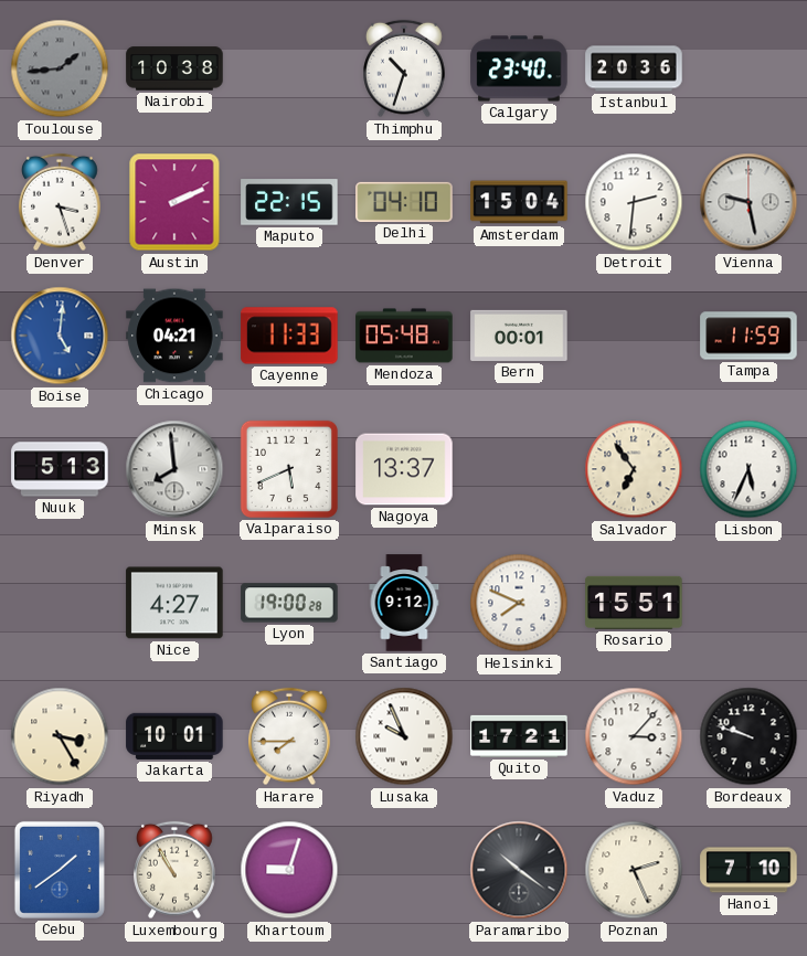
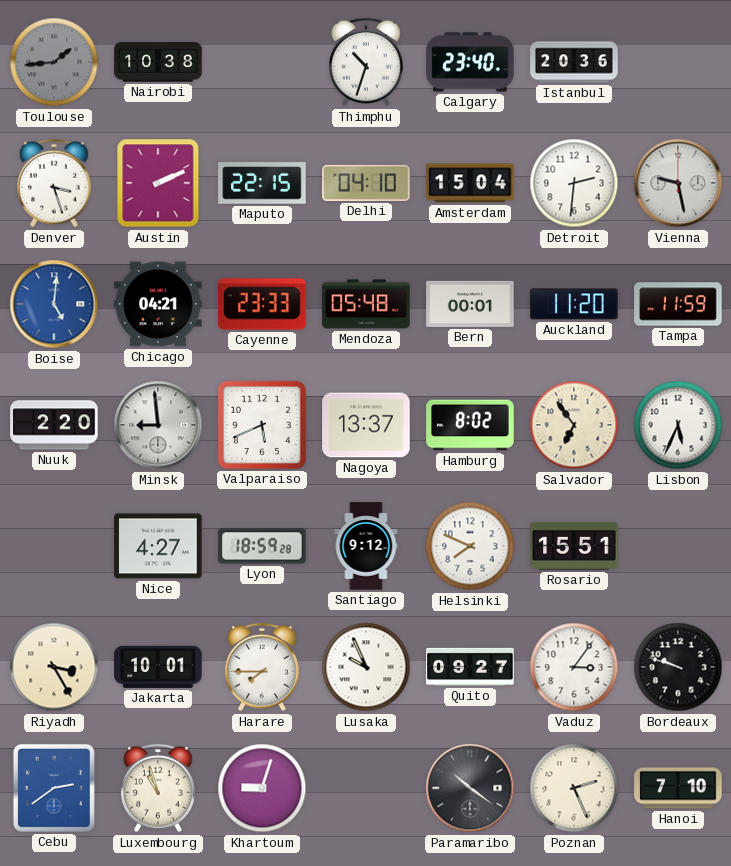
Cayenne: 11:33 -> 23:33
Auckland: none -> 11:20
Nuuk: 5:13 -> 2:20
Minsk: 7:59 -> 8:59
Hamburg: none -> 8:02
Lyon: 19:00 -> 18:59
Quito: 17:21 -> 09:27
Vaduz: 3:07 -> 3:06
Cebu: 1:39 -> 2:39
Luxembourg: 10:55 -> 10:57
